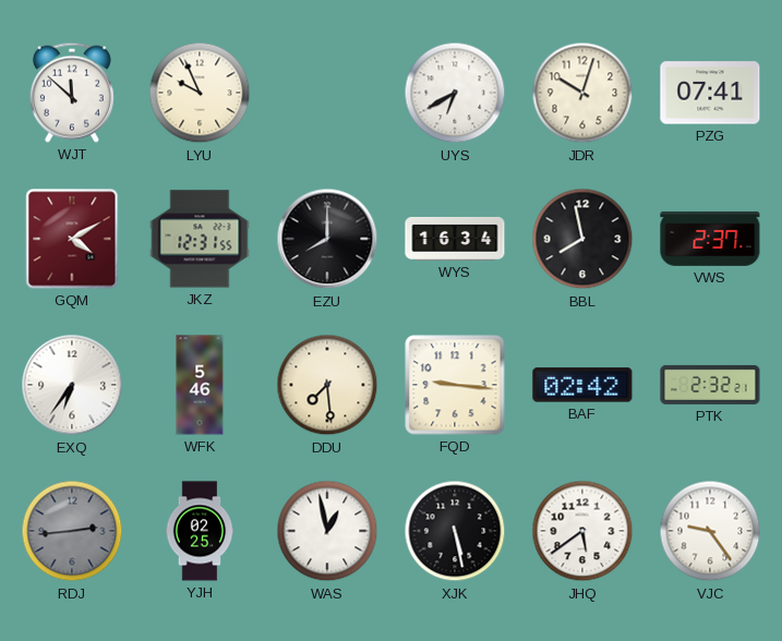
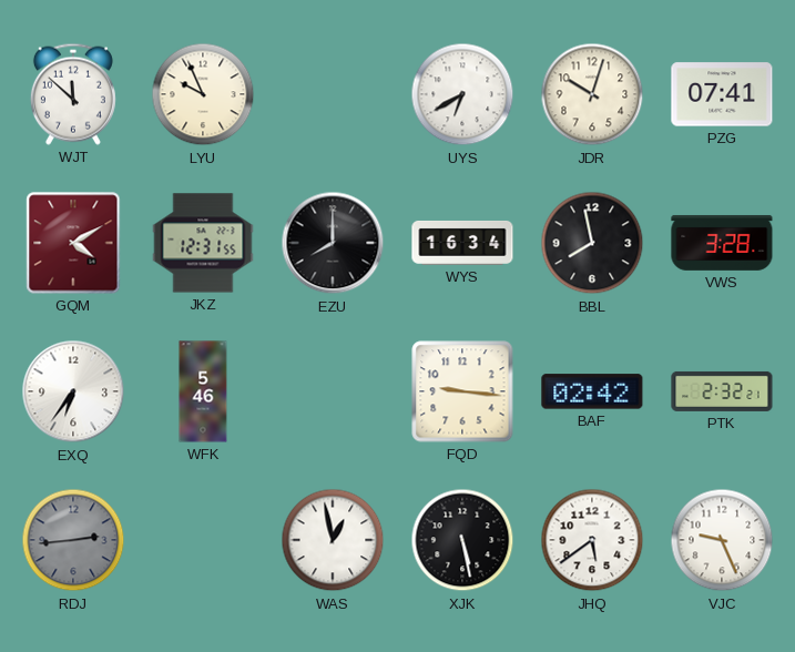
VWS: 2:37 -> 3:28
DDU: 7:29 -> none
YJH: 02:25 -> none
VJC: 9:24 -> 9:26
